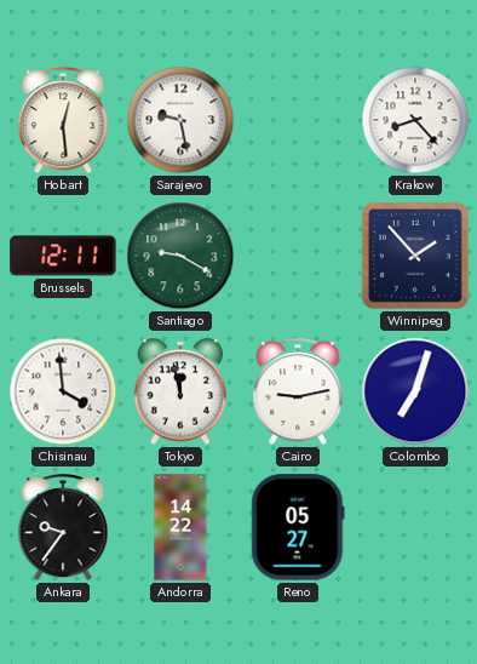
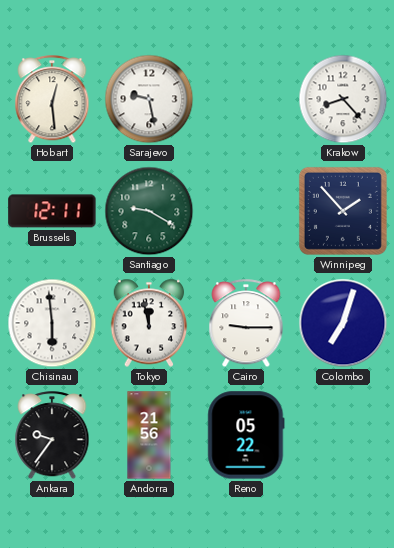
Chisinau: 3:59 -> 5:59
Cairo: 9:13 -> 9:15
Andorra: 14:22 -> 21:56
Reno: 05:27 -> 05:22
